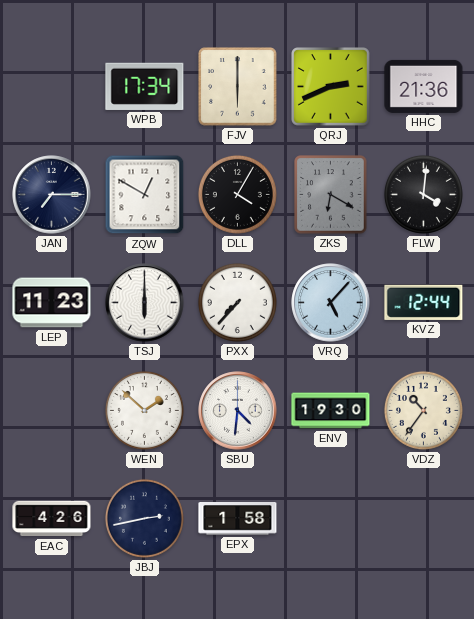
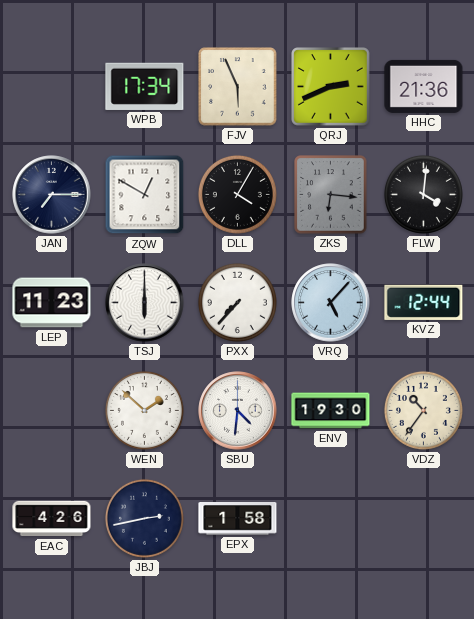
FJV: 6:00 -> 5:56
ZKS: 6:20 -> 6:16
